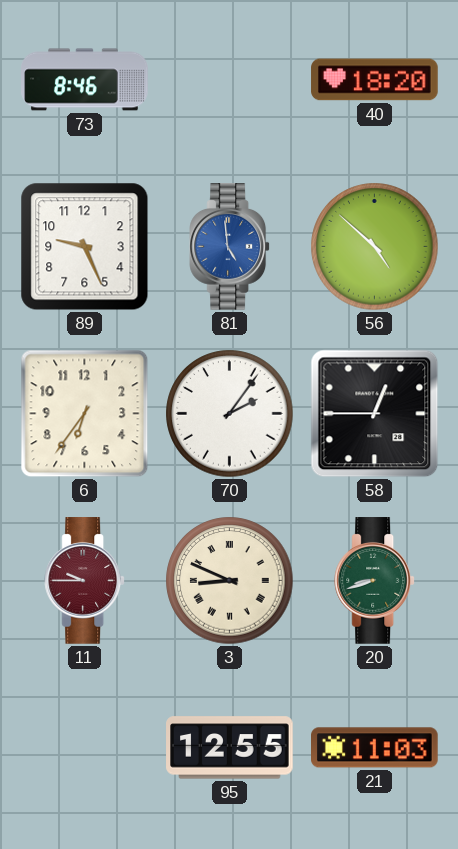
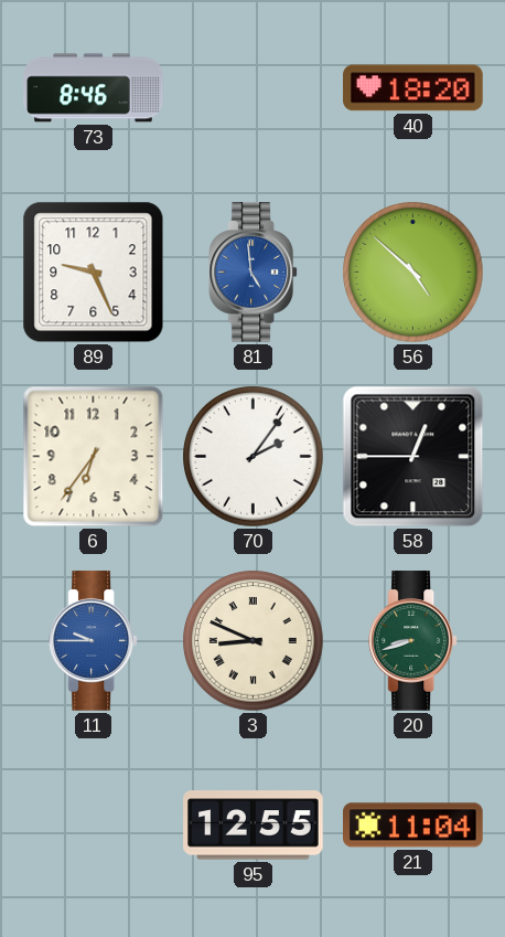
11 dial: burgundy -> blue
21: 11:03 -> 11:04
